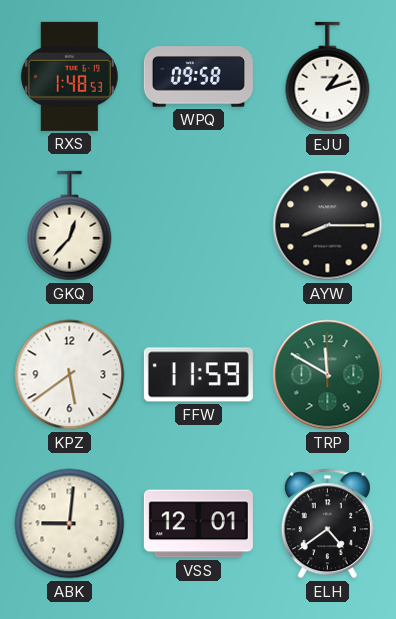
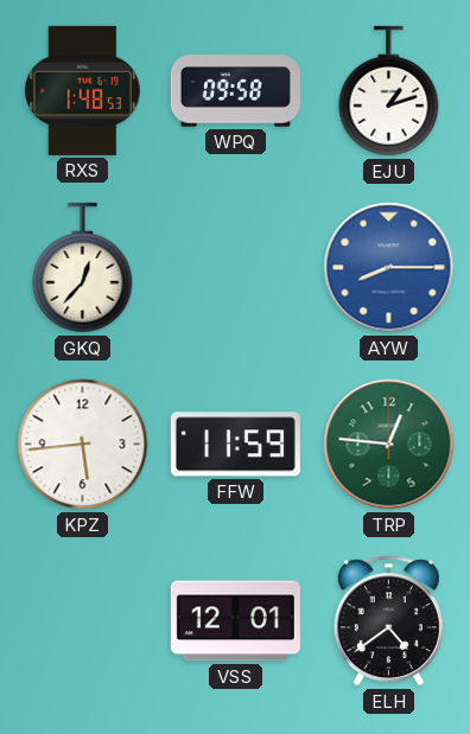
AYW dial: black -> blue
KPZ: 5:39 -> 5:44
TRP: 11:50 -> 12:46
ABK: 9:01 -> none
